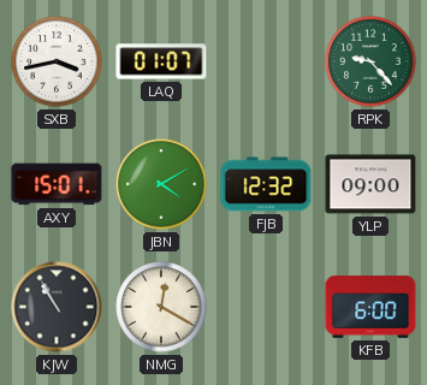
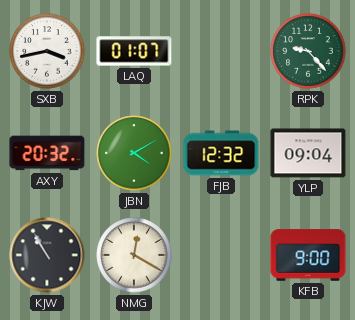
AXY: 15:01 -> 20:32
YLP: 09:00 -> 09:04
KFB: 6:00 -> 9:00
